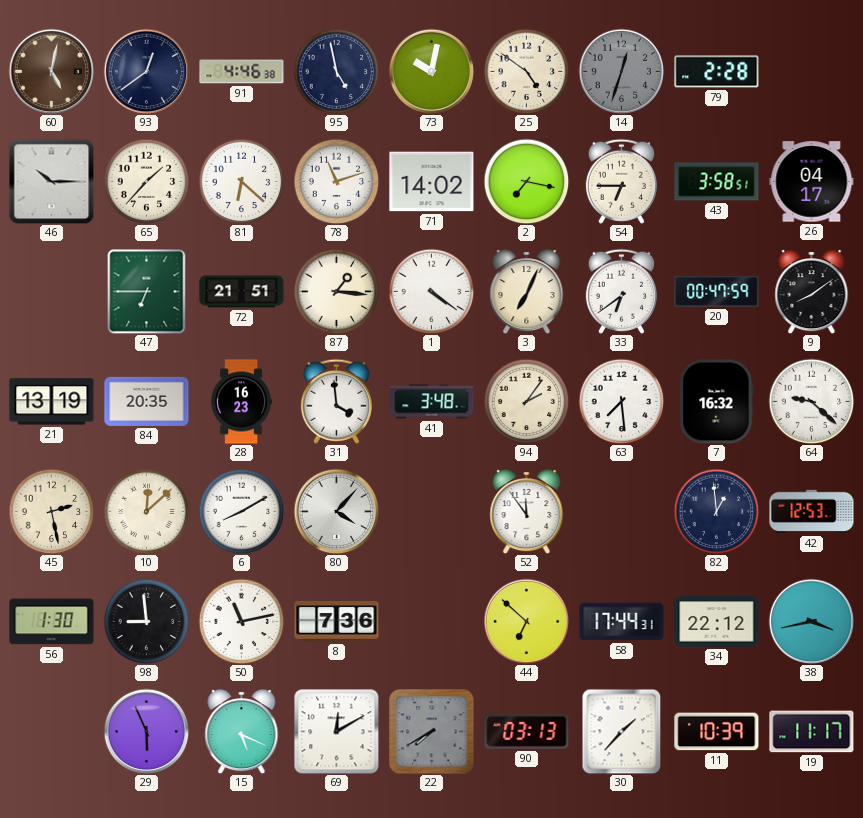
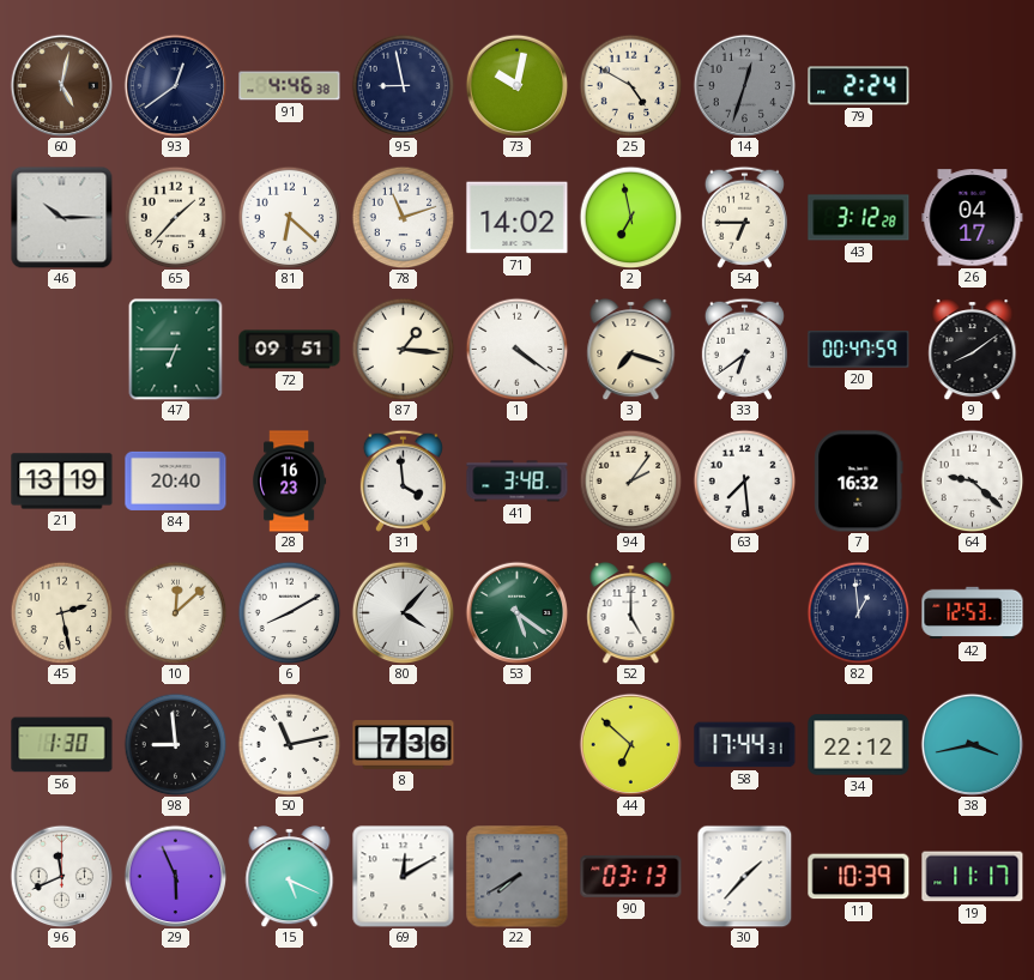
95: 4:58 -> 8:58
25: 4:51 -> 4:50
79: 2:28 -> 2:24
2: 7:17 -> 6:58
43: 3:58 -> 3:12
72: 21:51 -> 09:51
3: 7:04 -> 7:18
84: 20:35 -> 20:40
53: none -> 5:21
52: 11:54 -> 5:00
96: none -> 11:41
